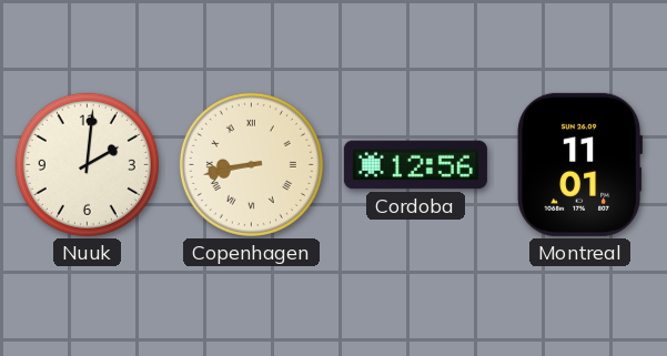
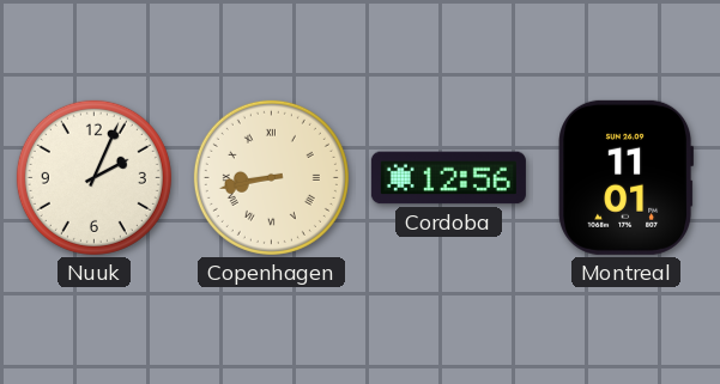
Nuuk: 2:01 -> 2:04
